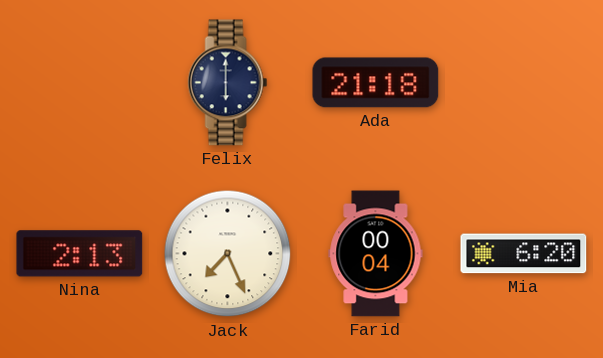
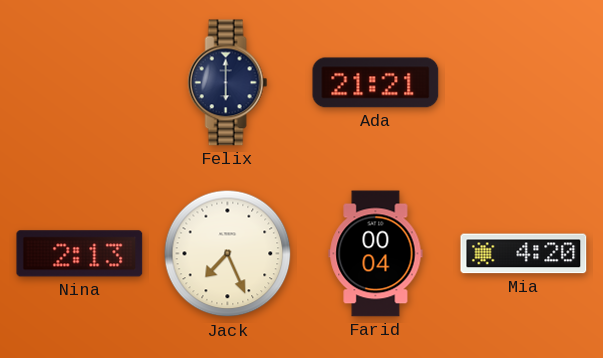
Ada: 21:18 -> 21:21
Mia: 6:20 -> 4:20
